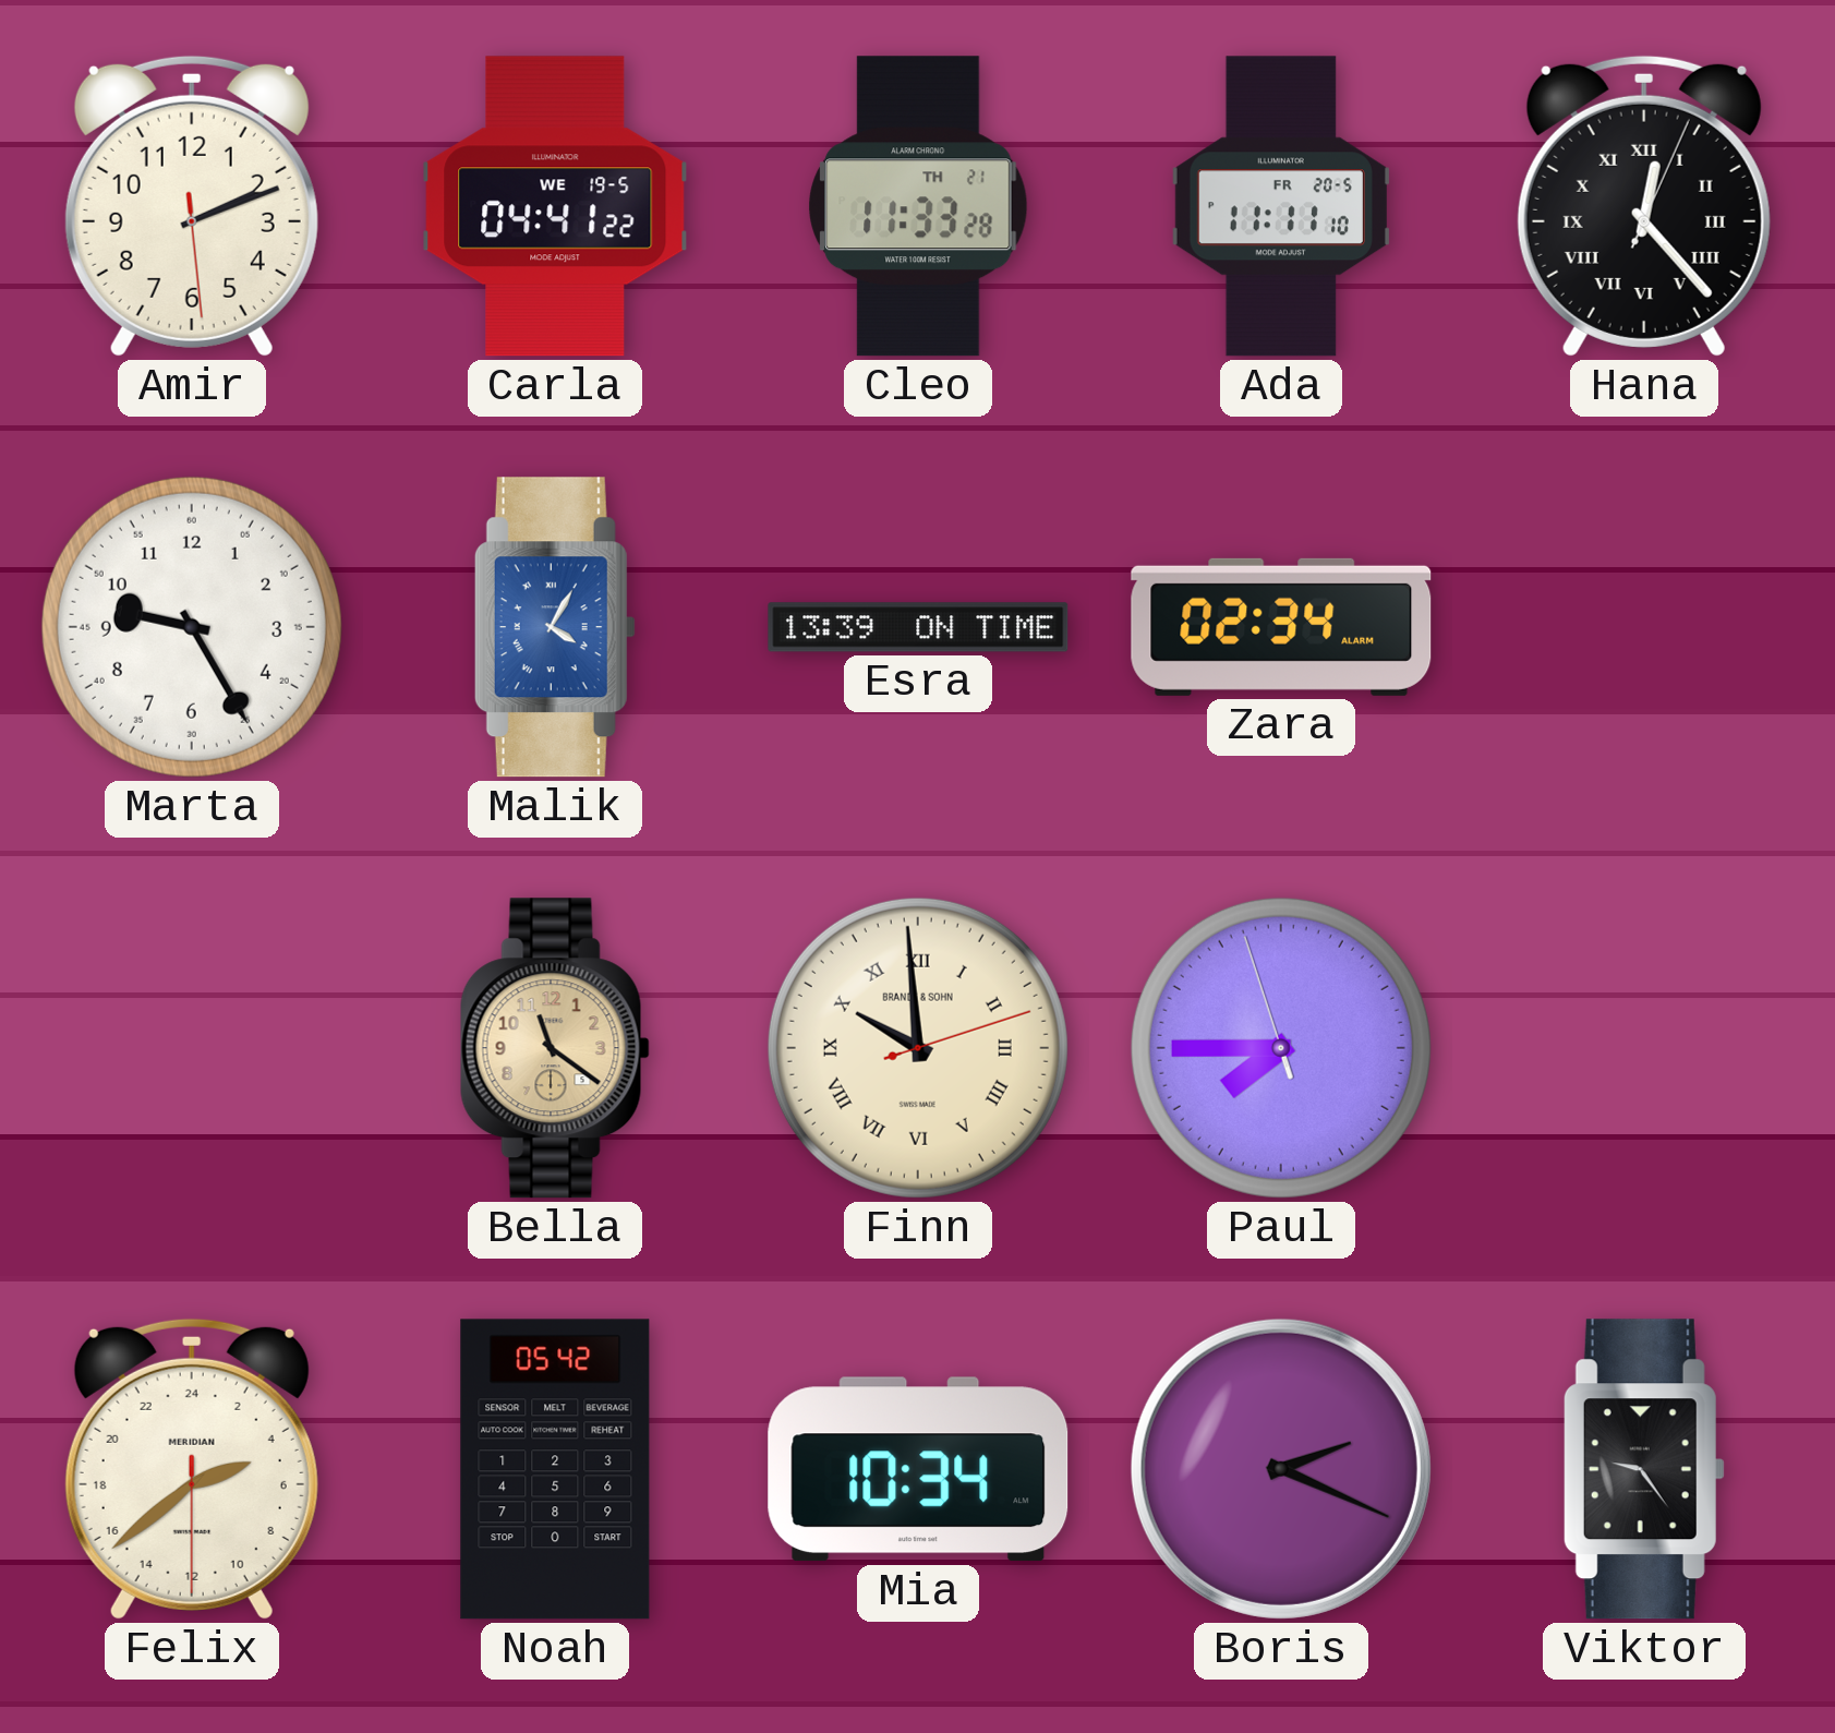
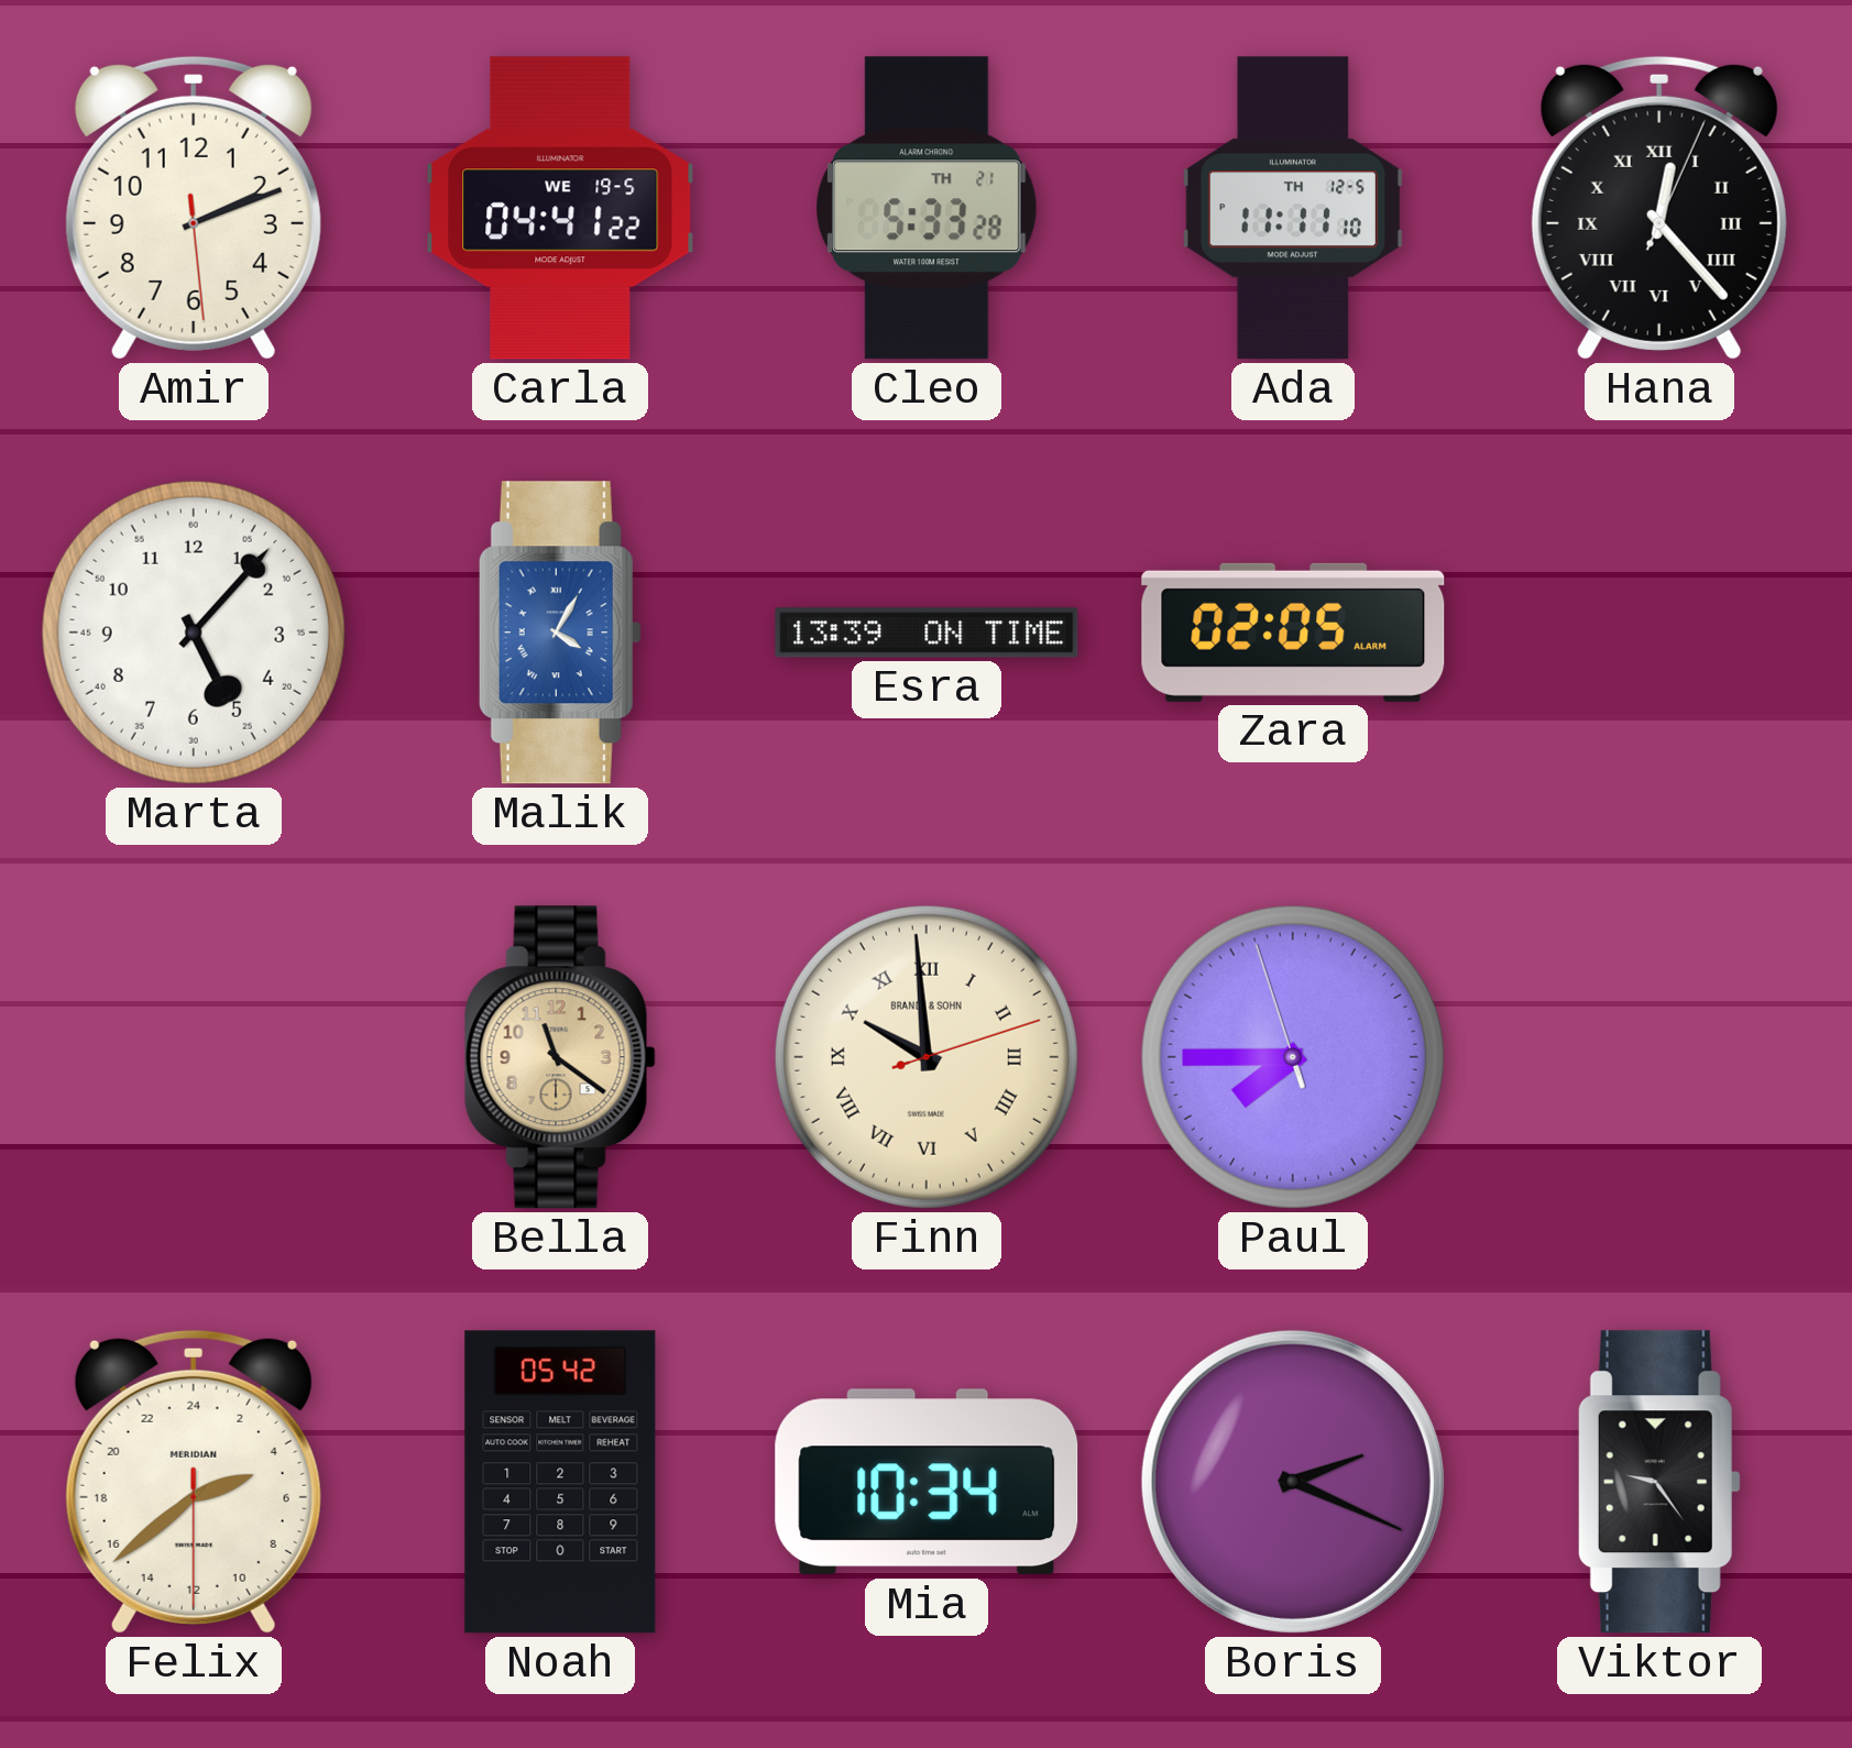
Cleo: 11:33 -> 5:33
Ada date: FR 20-5 -> TH 12-5
Marta: 9:25 -> 5:07
Zara: 02:34 -> 02:05
